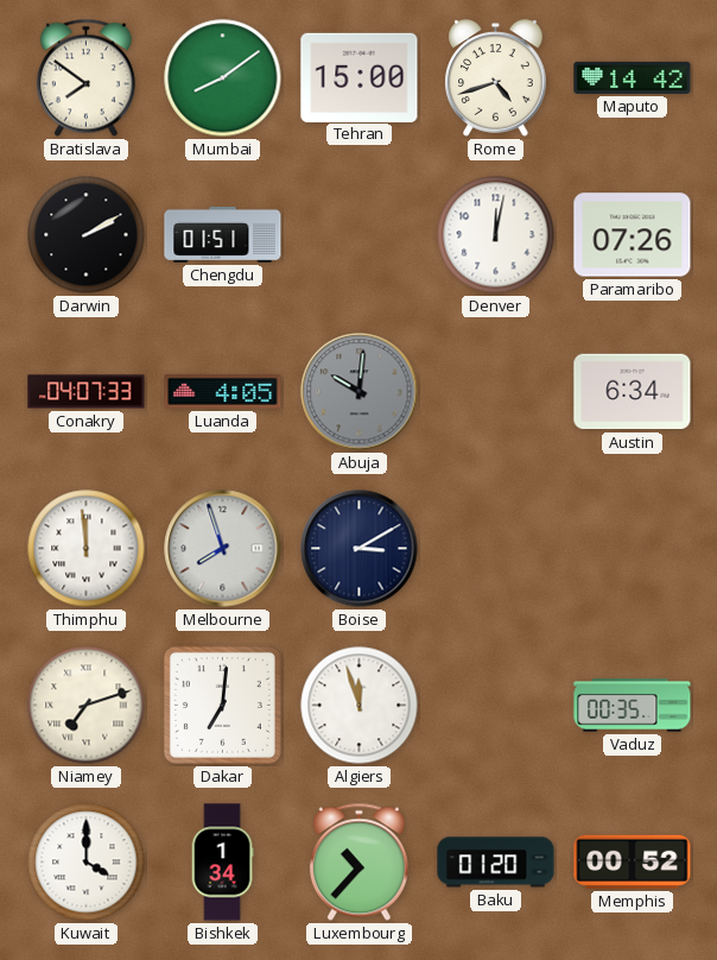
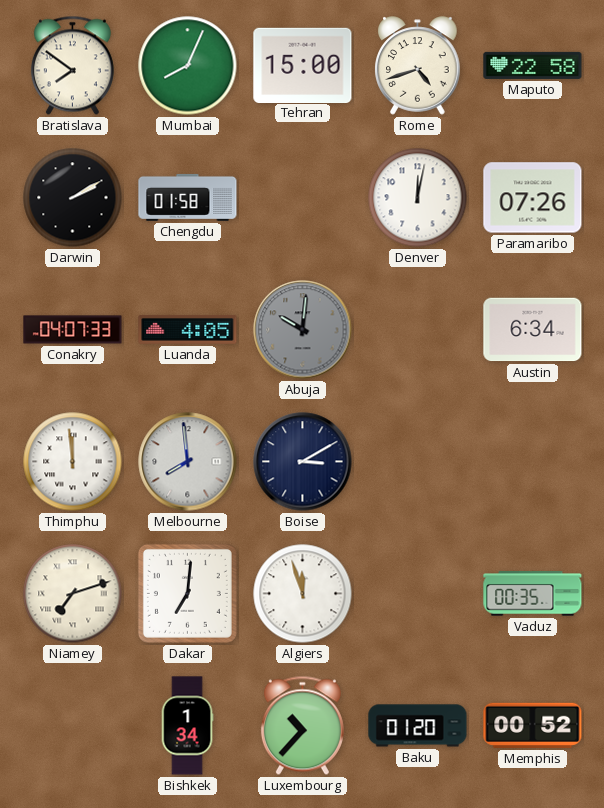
Mumbai: 8:09 -> 8:04
Maputo: 14:42 -> 22:58
Chengdu: 01:51 -> 01:58
Melbourne: 7:57 -> 7:59
Kuwait: 4:00 -> none
